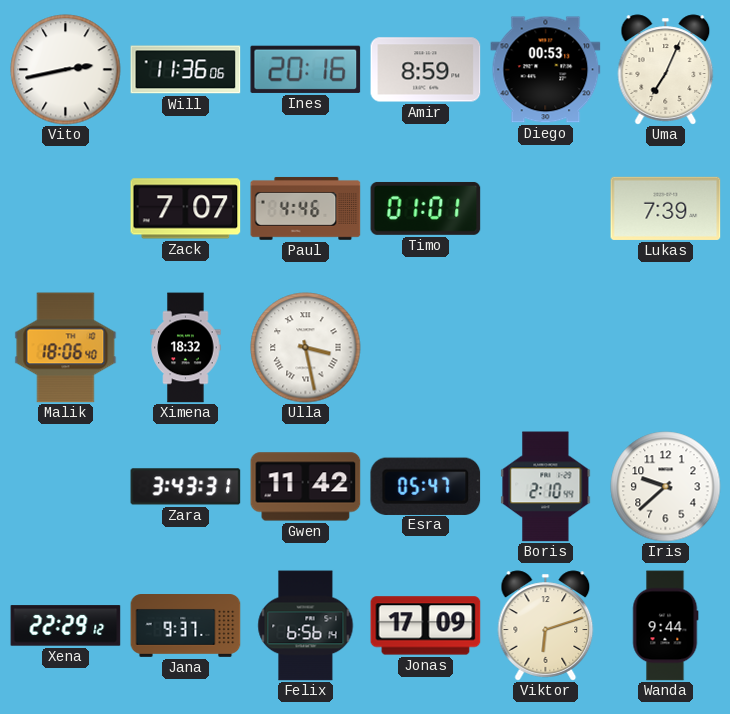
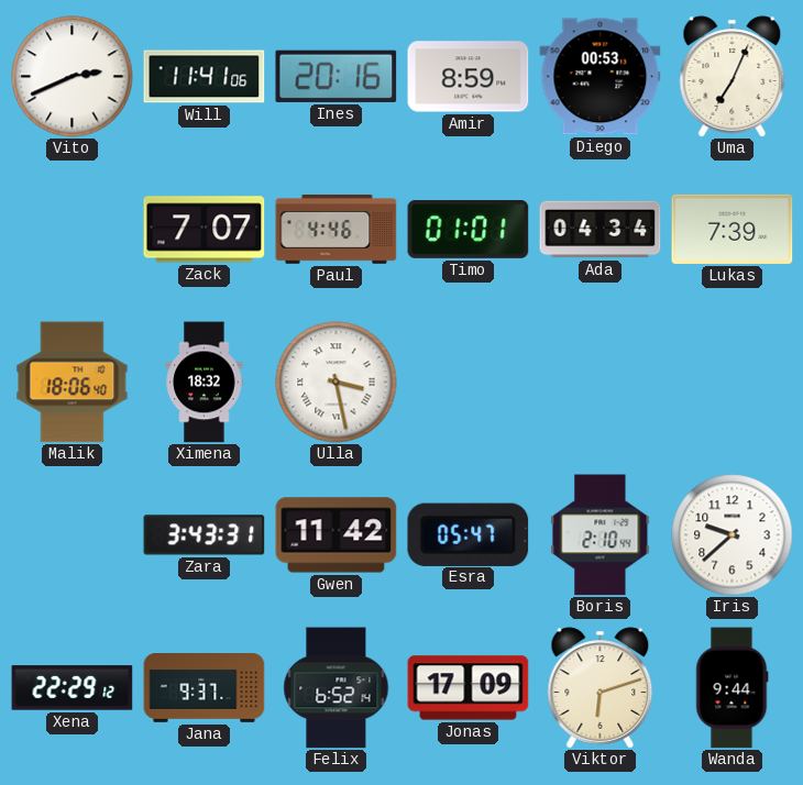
Vito: 2:43 -> 2:41
Will: 11:36 -> 11:41
Ada: none -> 04:34
Felix: 6:56 -> 6:52
